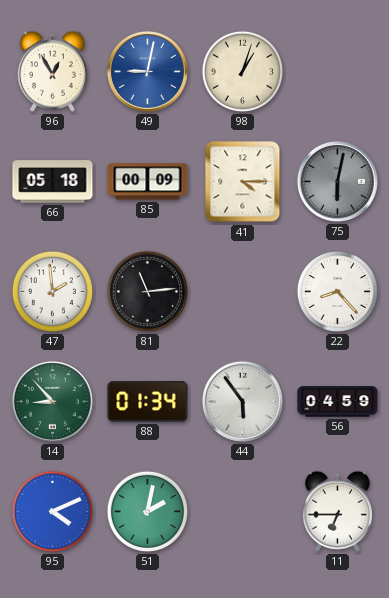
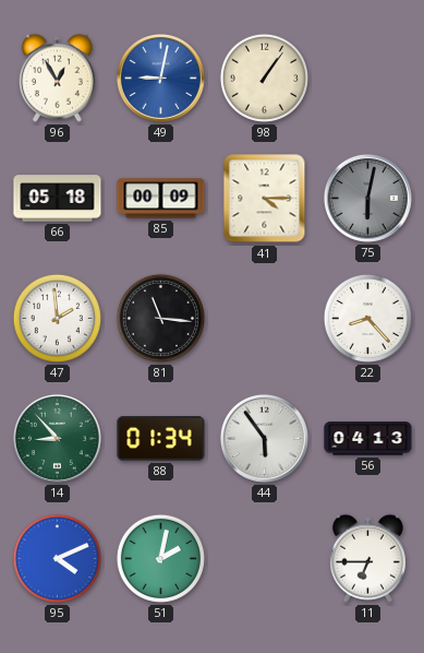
98: 1:03 -> 1:06
81: 11:14 -> 11:16
56: 04:59 -> 04:13
